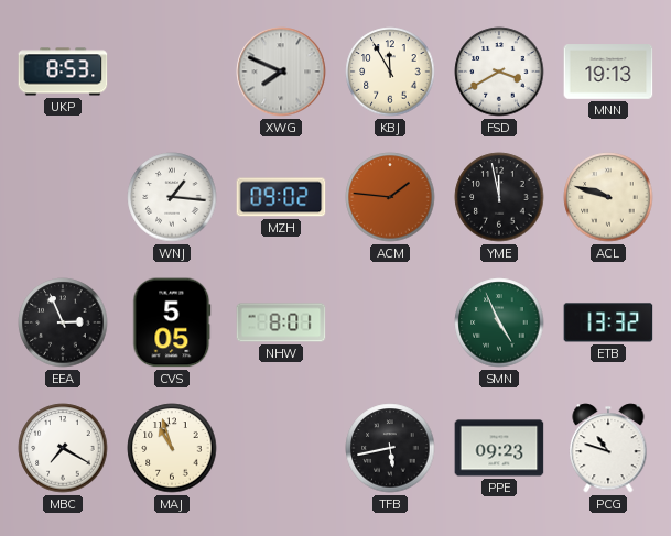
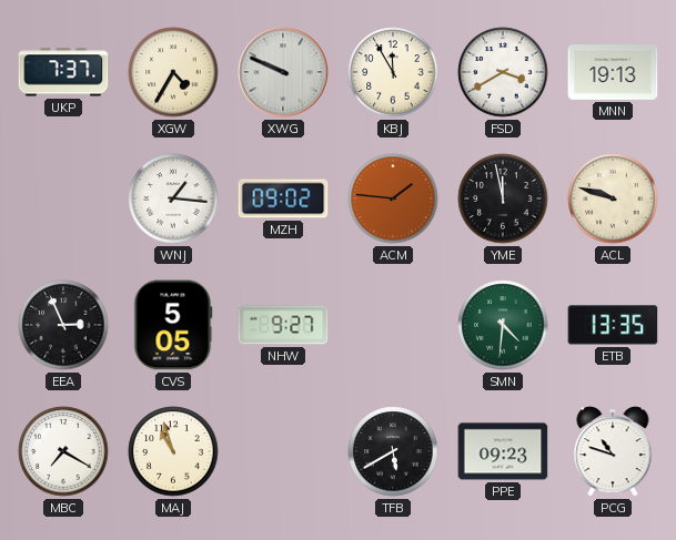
UKP: 8:53 -> 7:37
XGW: none -> 4:35
XWG: 7:49 -> 9:49
NHW: 8:01 -> 9:27
SMN: 4:56 -> 4:31
ETB: 13:32 -> 13:35
TFB: 5:43 -> 5:40
